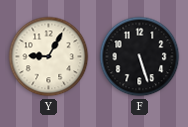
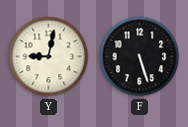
Y: 9:05 -> 9:02
